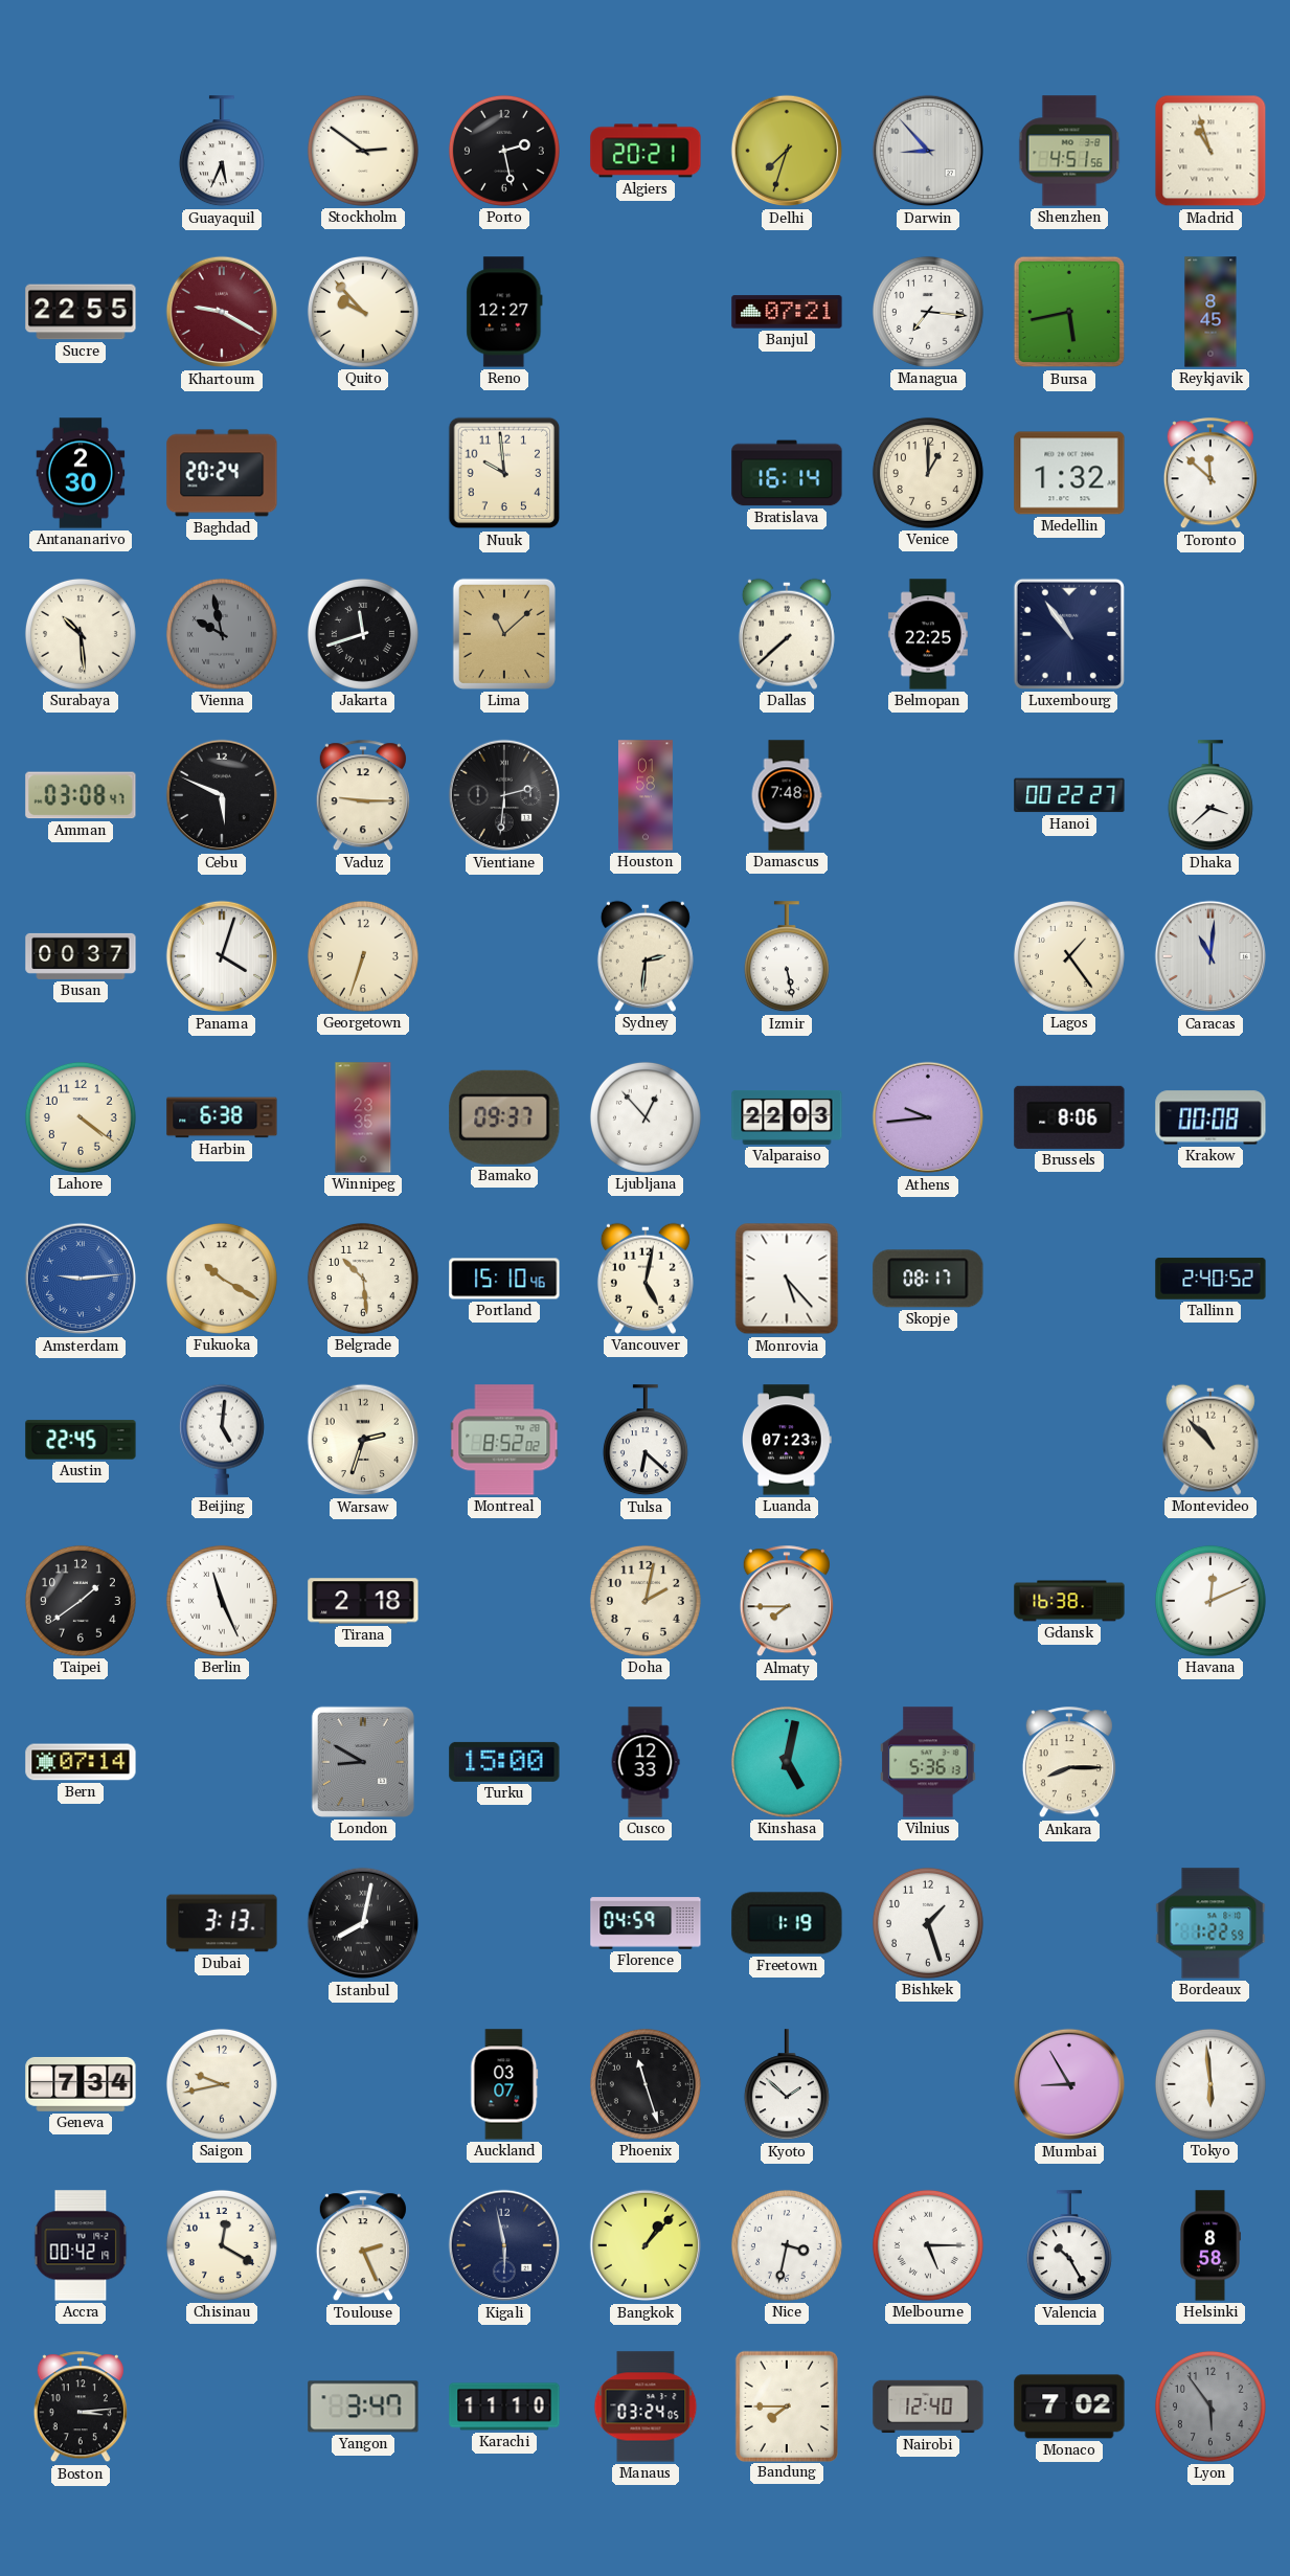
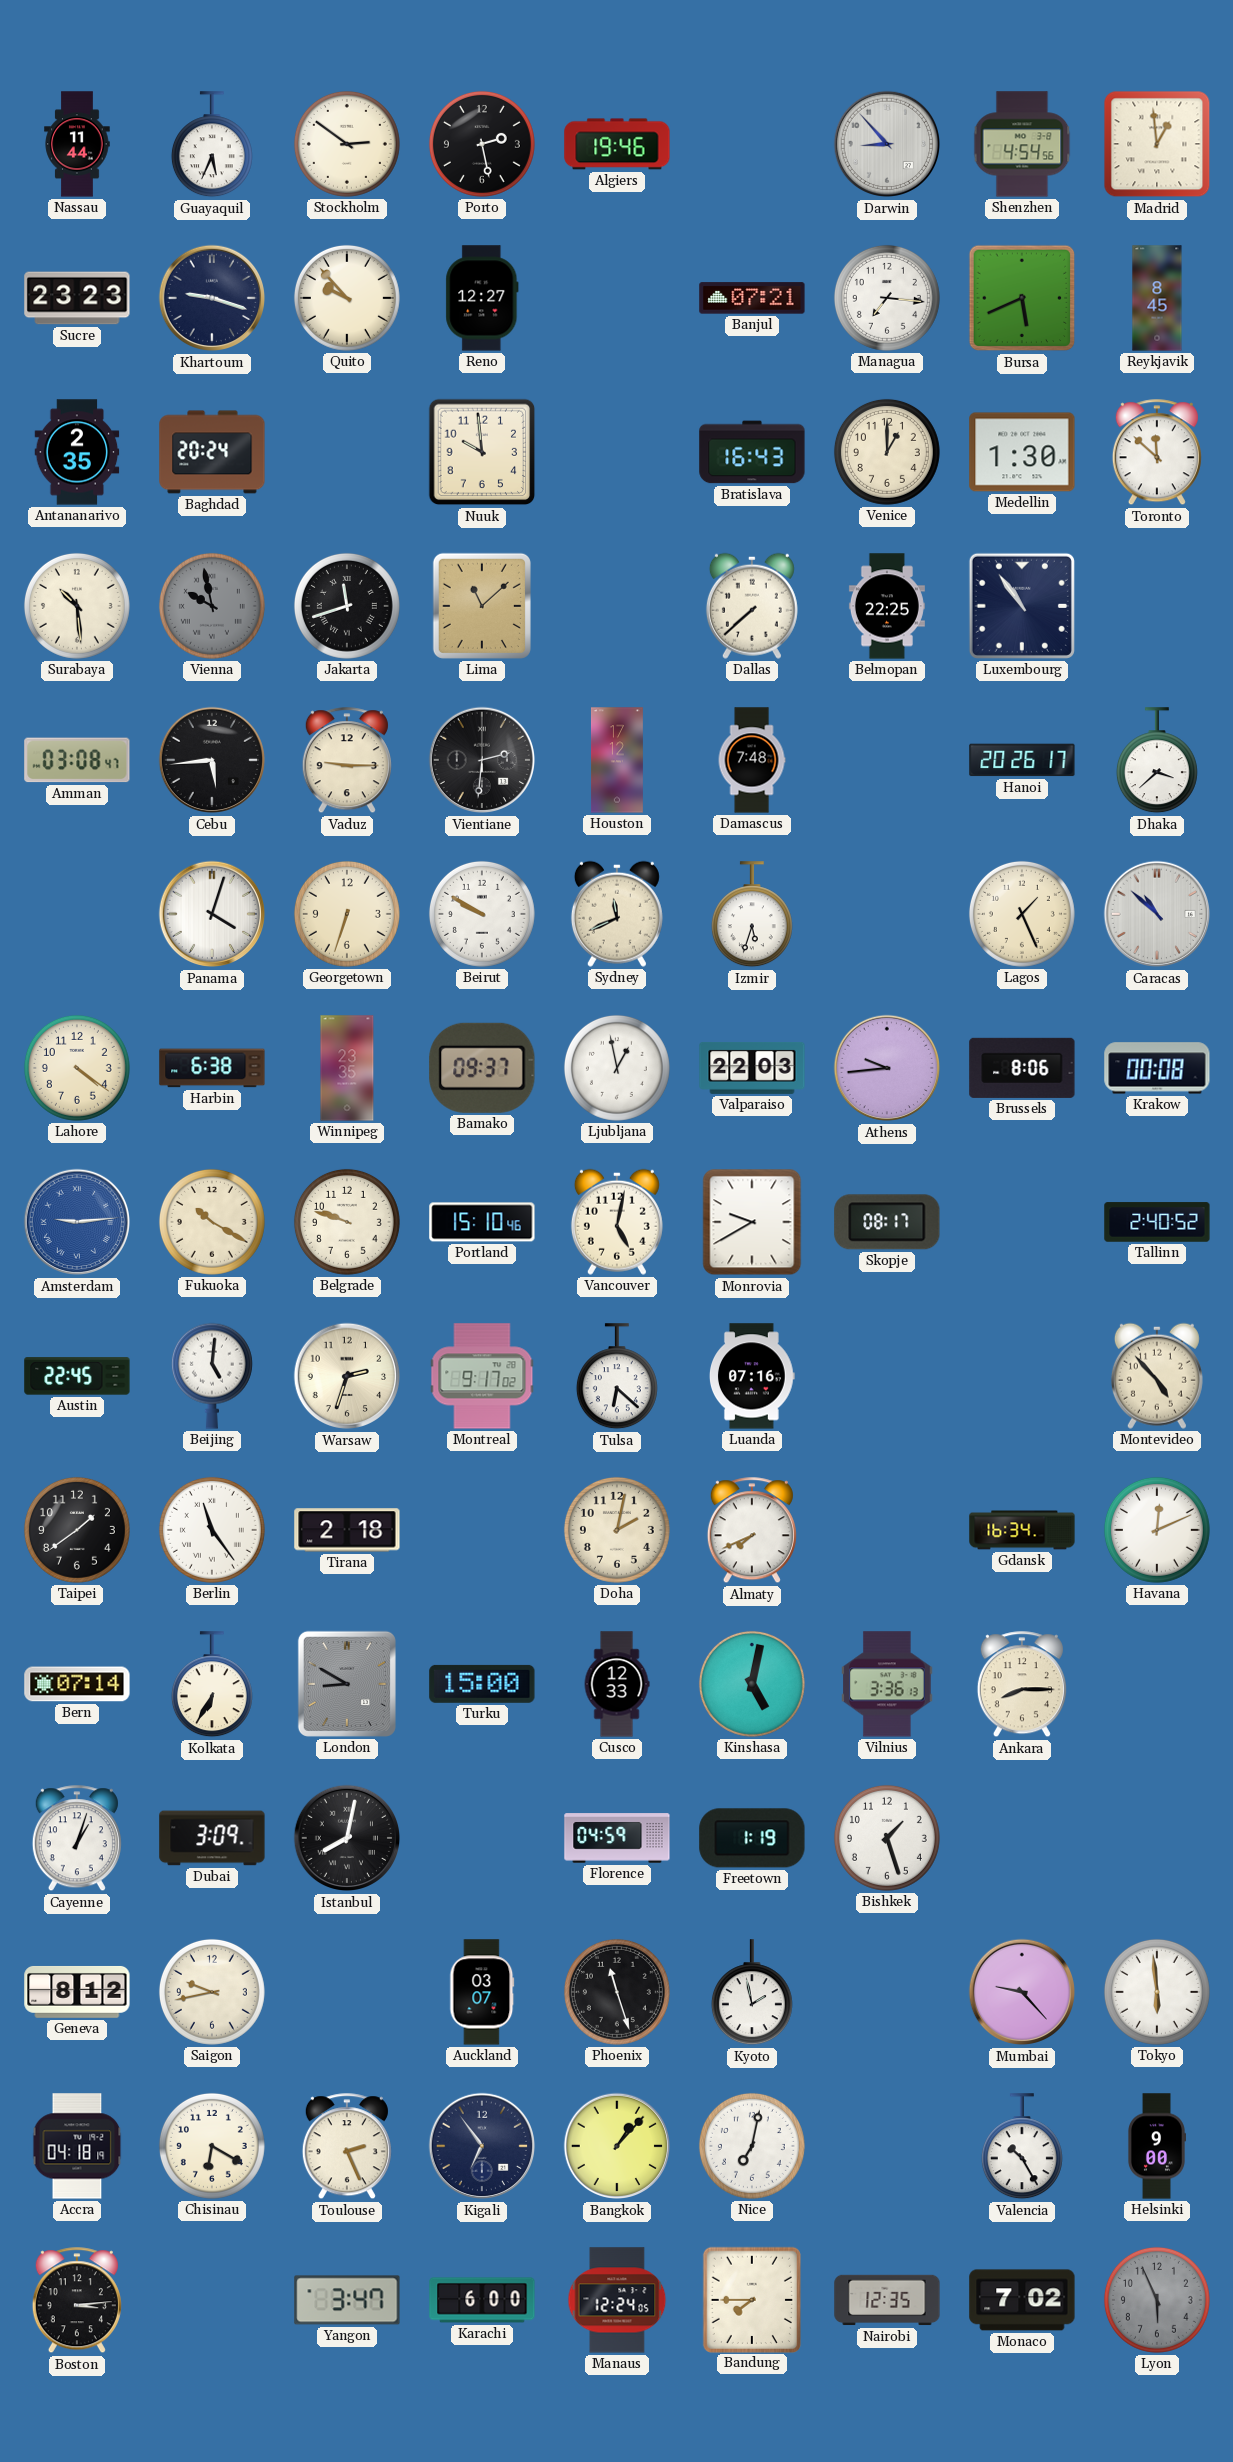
Nassau: none -> 11:44
Algiers: 20:21 -> 19:46
Delhi: 7:33 -> none
Shenzhen: 4:51 -> 4:54
Madrid: 10:57 -> 12:59
Sucre: 22:55 -> 23:23
Khartoum: 9:20 -> 9:18
Khartoum dial: burgundy -> navy
Bursa: 5:43 -> 5:41
Antananarivo: 2:30 -> 2:35
Bratislava: 16:14 -> 16:43
Medellin: 1:32 -> 1:30
Cebu: 5:49 -> 5:44
Houston: 01:58 -> 17:12
Hanoi: 00:22 -> 20:26
Busan: 00:37 -> none
Beirut: none -> 9:50
Sydney: 2:31 -> 11:41
Izmir: 5:28 -> 5:33
Lagos: 1:24 -> 1:26
Caracas: 11:01 -> 10:52
Ljubljana: 12:53 -> 12:58
Belgrade: 10:29 -> 9:48
Monrovia: 5:23 -> 9:40
Montreal: 8:52 -> 9:17
Luanda: 07:23 -> 07:16
Montevideo: 10:53 -> 4:53
Berlin: 11:26 -> 11:24
Almaty: 7:45 -> 7:41
Gdansk: 16:38 -> 16:34
Kolkata: none -> 6:35
Vilnius: 5:36 -> 3:36
Cayenne: none -> 1:03
Dubai: 3:13 -> 3:09
Bordeaux: 1:22 -> none
Geneva: 7:34 -> 8:12
Kyoto: 1:52 -> 1:58
Mumbai: 8:55 -> 9:23
Accra: 00:42 -> 04:18
Chisinau: 12:20 -> 6:20
Kigali: 5:58 -> 6:54
Nice: 3:32 -> 7:02
Melbourne: 5:15 -> none
Helsinki: 8:58 -> 9:00
Karachi: 11:10 -> 6:00
Manaus: 03:24 -> 12:24
Nairobi: 12:40 -> 12:35
Lyon: 5:54 -> 5:56
